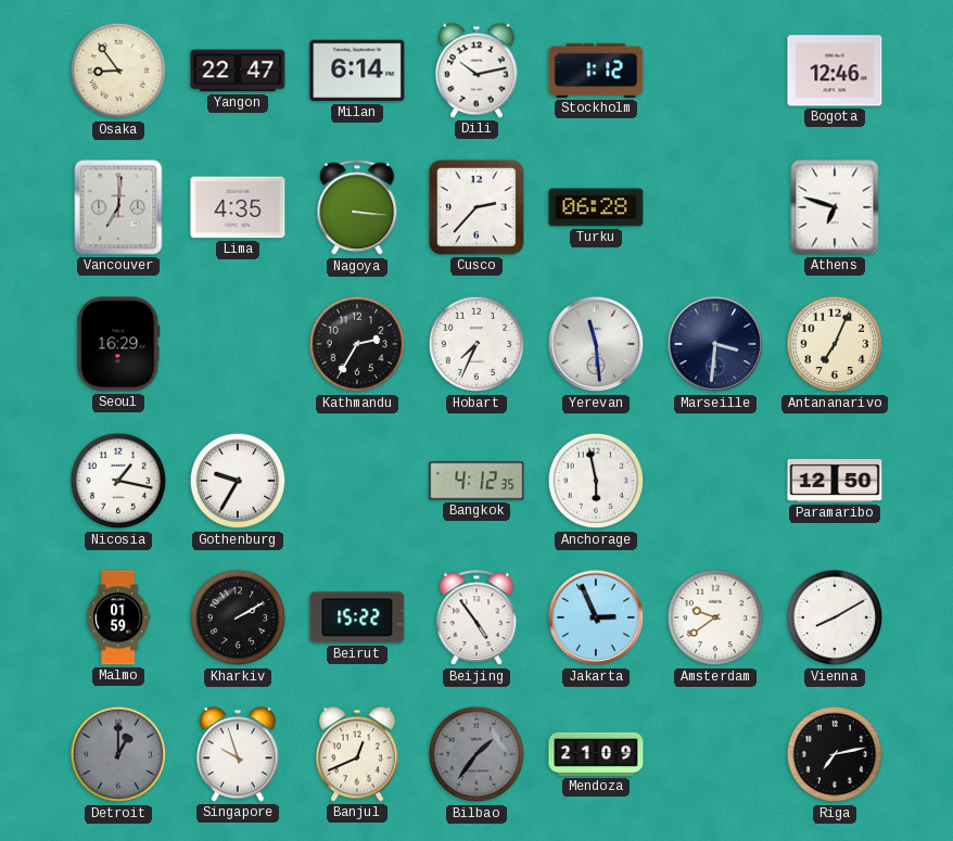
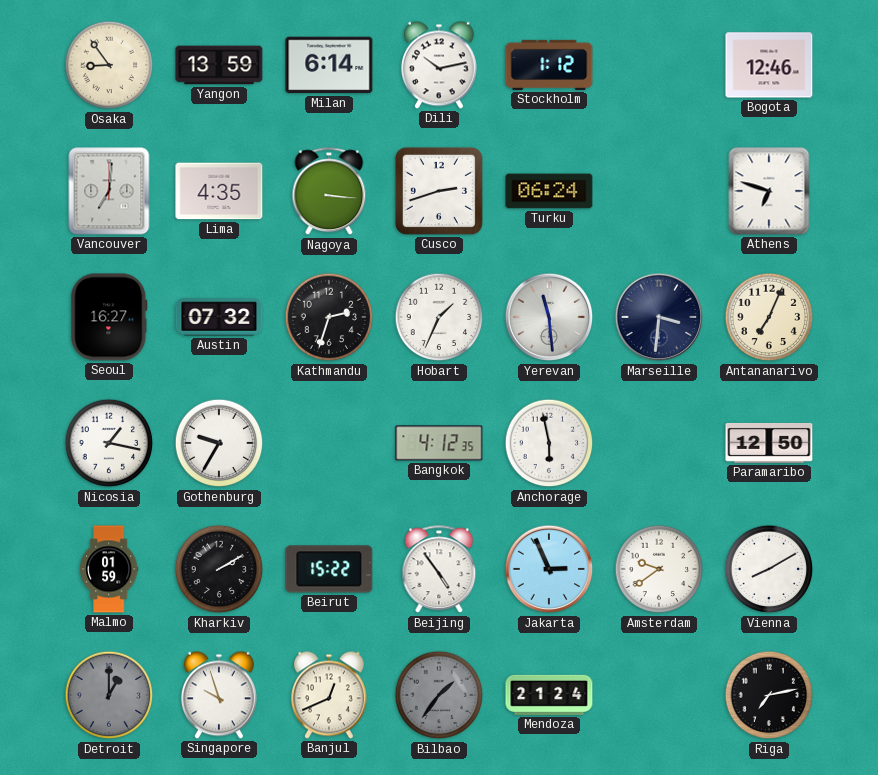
Yangon: 22:47 -> 13:59
Cusco: 2:37 -> 2:42
Turku: 06:28 -> 06:24
Seoul: 16:29 -> 16:27
Austin: none -> 07:32
Kathmandu: 2:35 -> 2:33
Hobart: 7:34 -> 1:34
Mendoza: 21:09 -> 21:24
